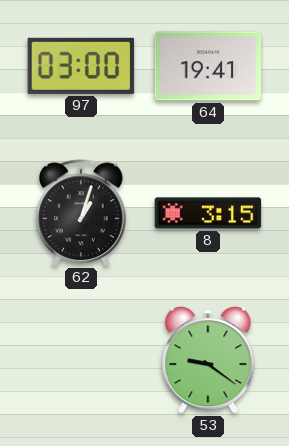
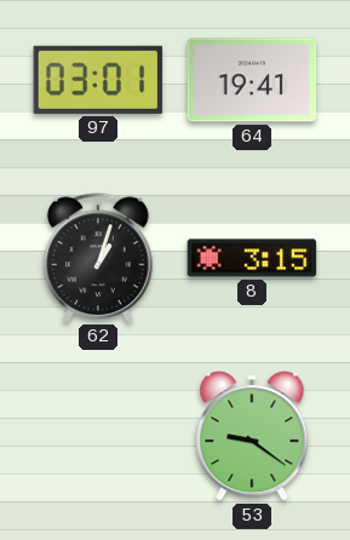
97: 03:00 -> 03:01
